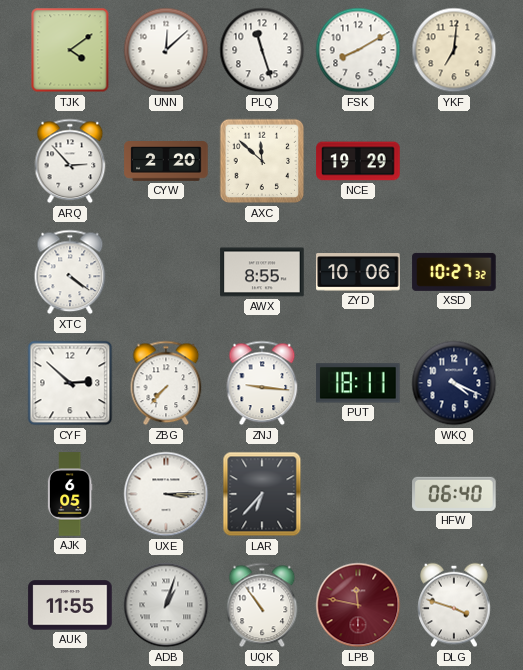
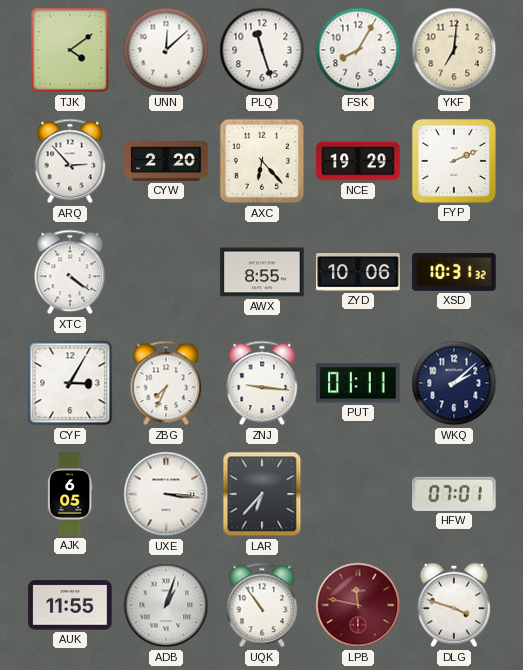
FSK: 8:10 -> 8:05
AXC: 11:52 -> 6:23
FYP: none -> 2:11
XSD: 10:27 -> 10:31
CYF: 2:52 -> 3:05
ZBG: 7:37 -> 7:34
PUT: 18:11 -> 01:11
WKQ: 4:19 -> 2:08
UXE: 3:15 -> 3:16
HFW: 06:40 -> 07:01
